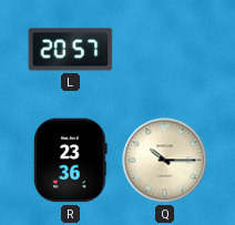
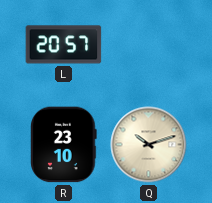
R: 23:36 -> 23:10
Q: 10:15 -> 10:12
